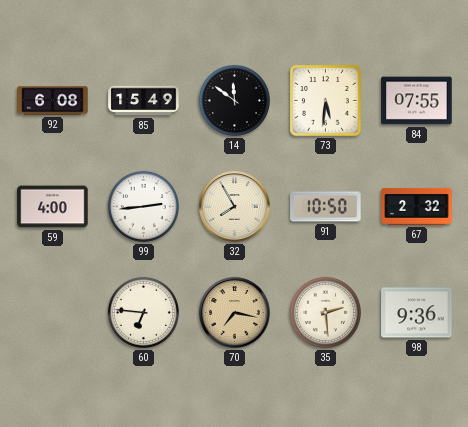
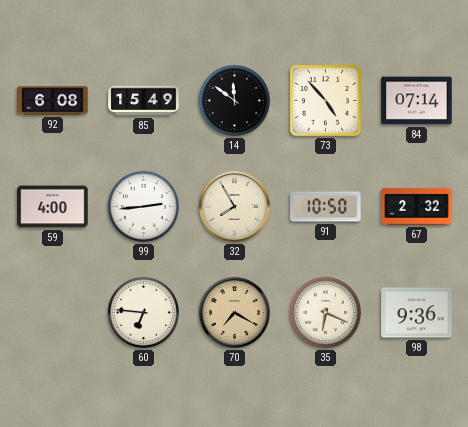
73: 5:31 -> 4:53
84: 07:55 -> 07:14
70: 7:17 -> 7:20
35: 2:29 -> 6:19
